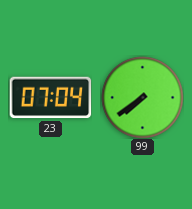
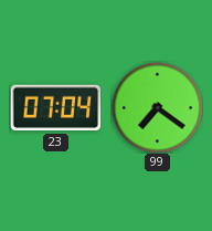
99: 7:39 -> 7:21
